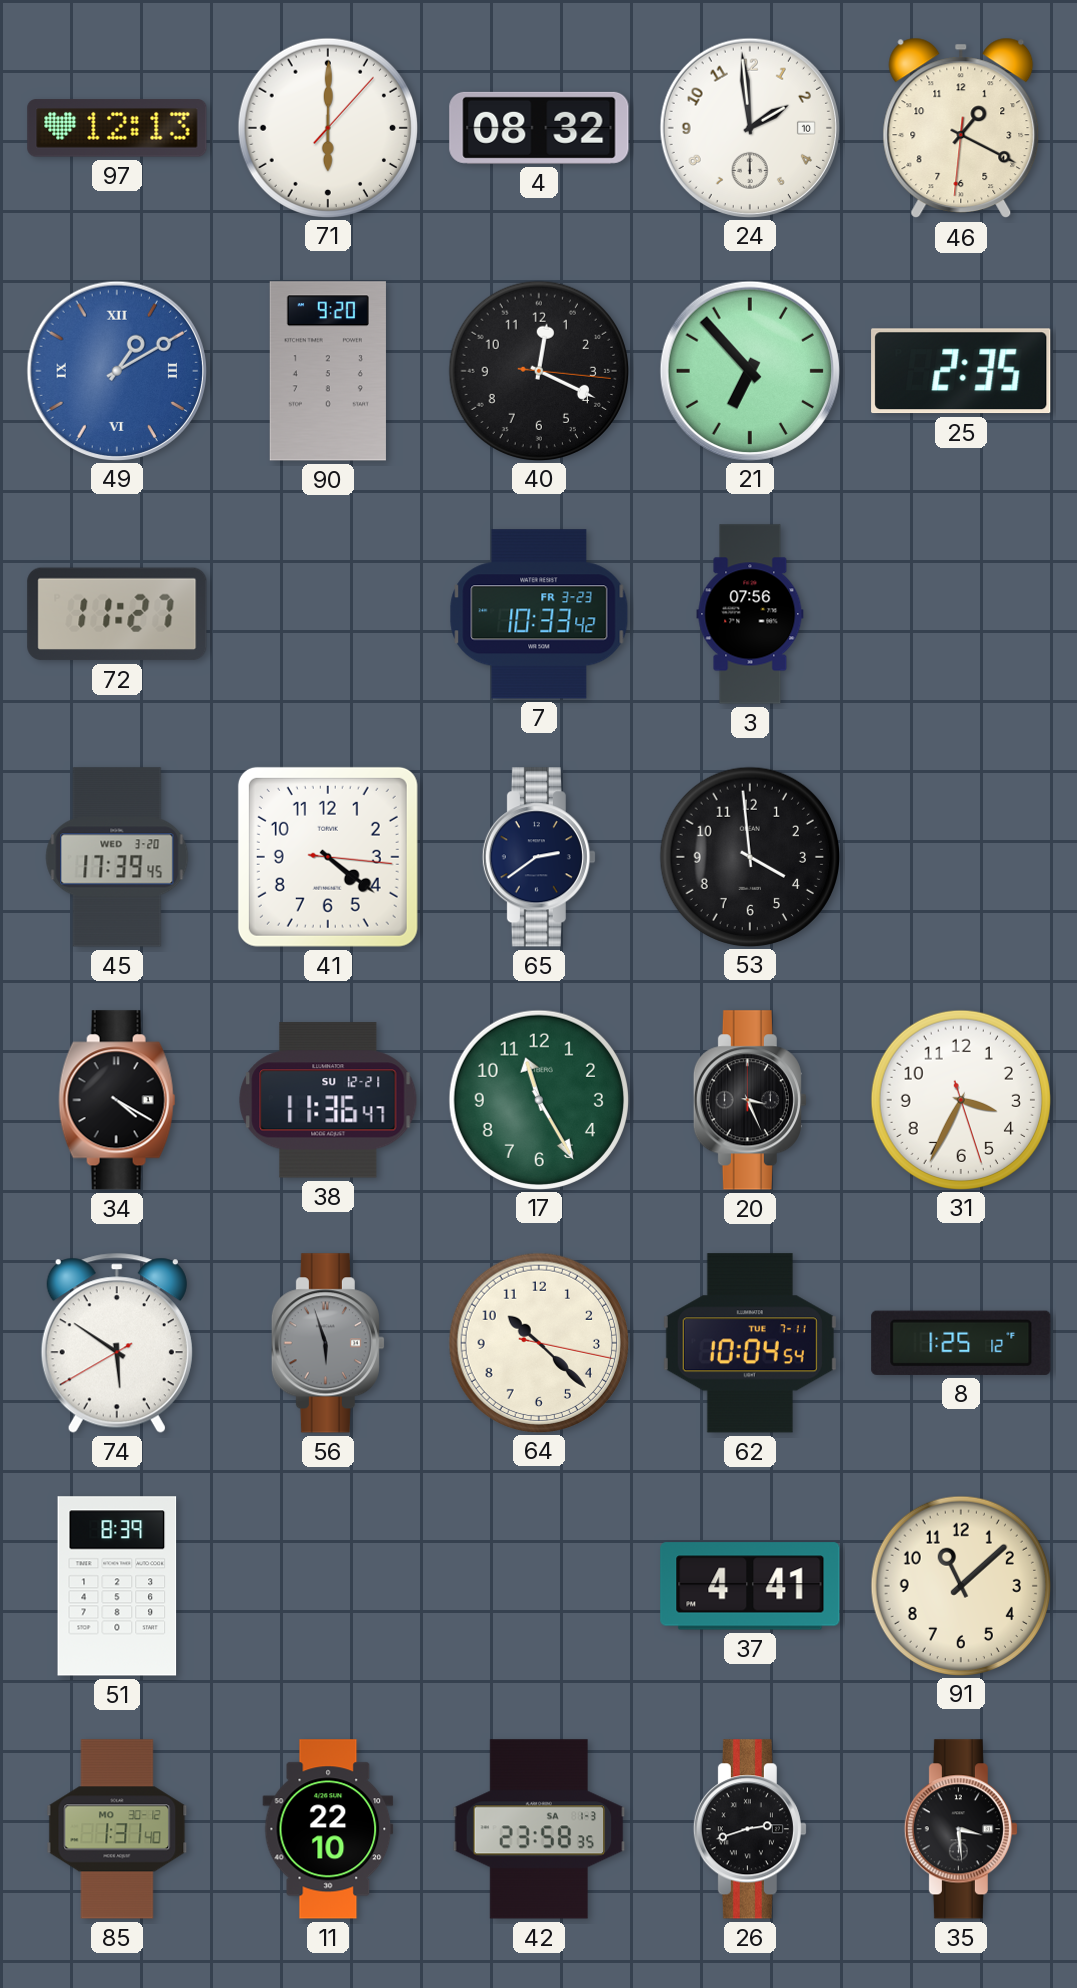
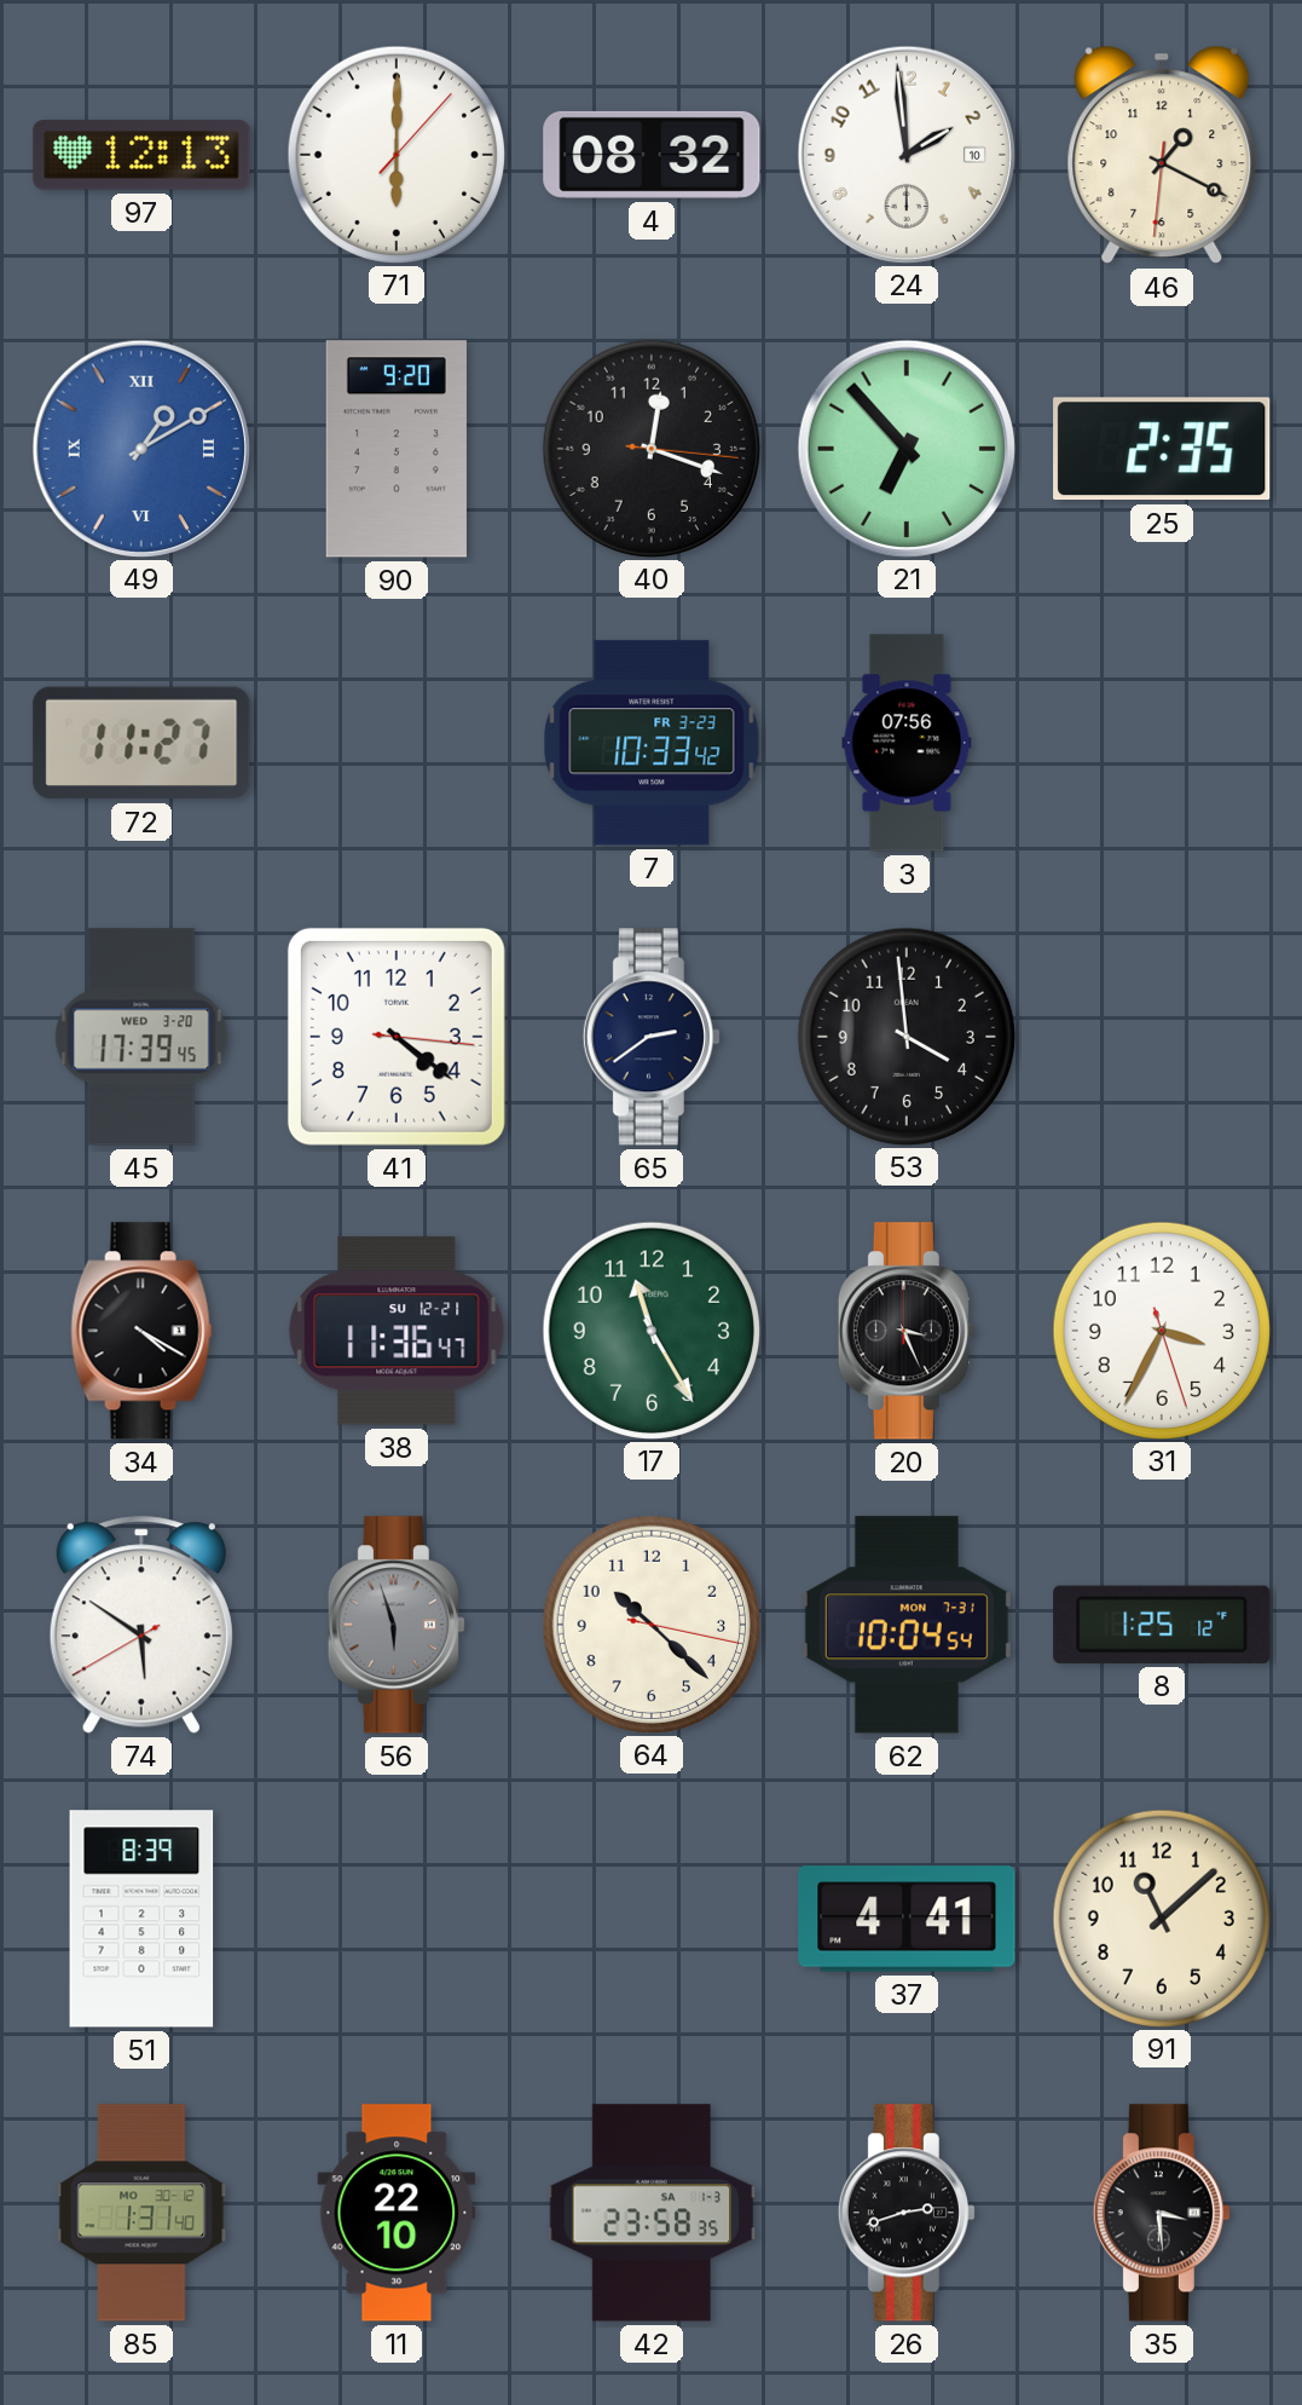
40: 12:19 -> 12:18
62 date: TUE 7-11 -> MON 7-31
